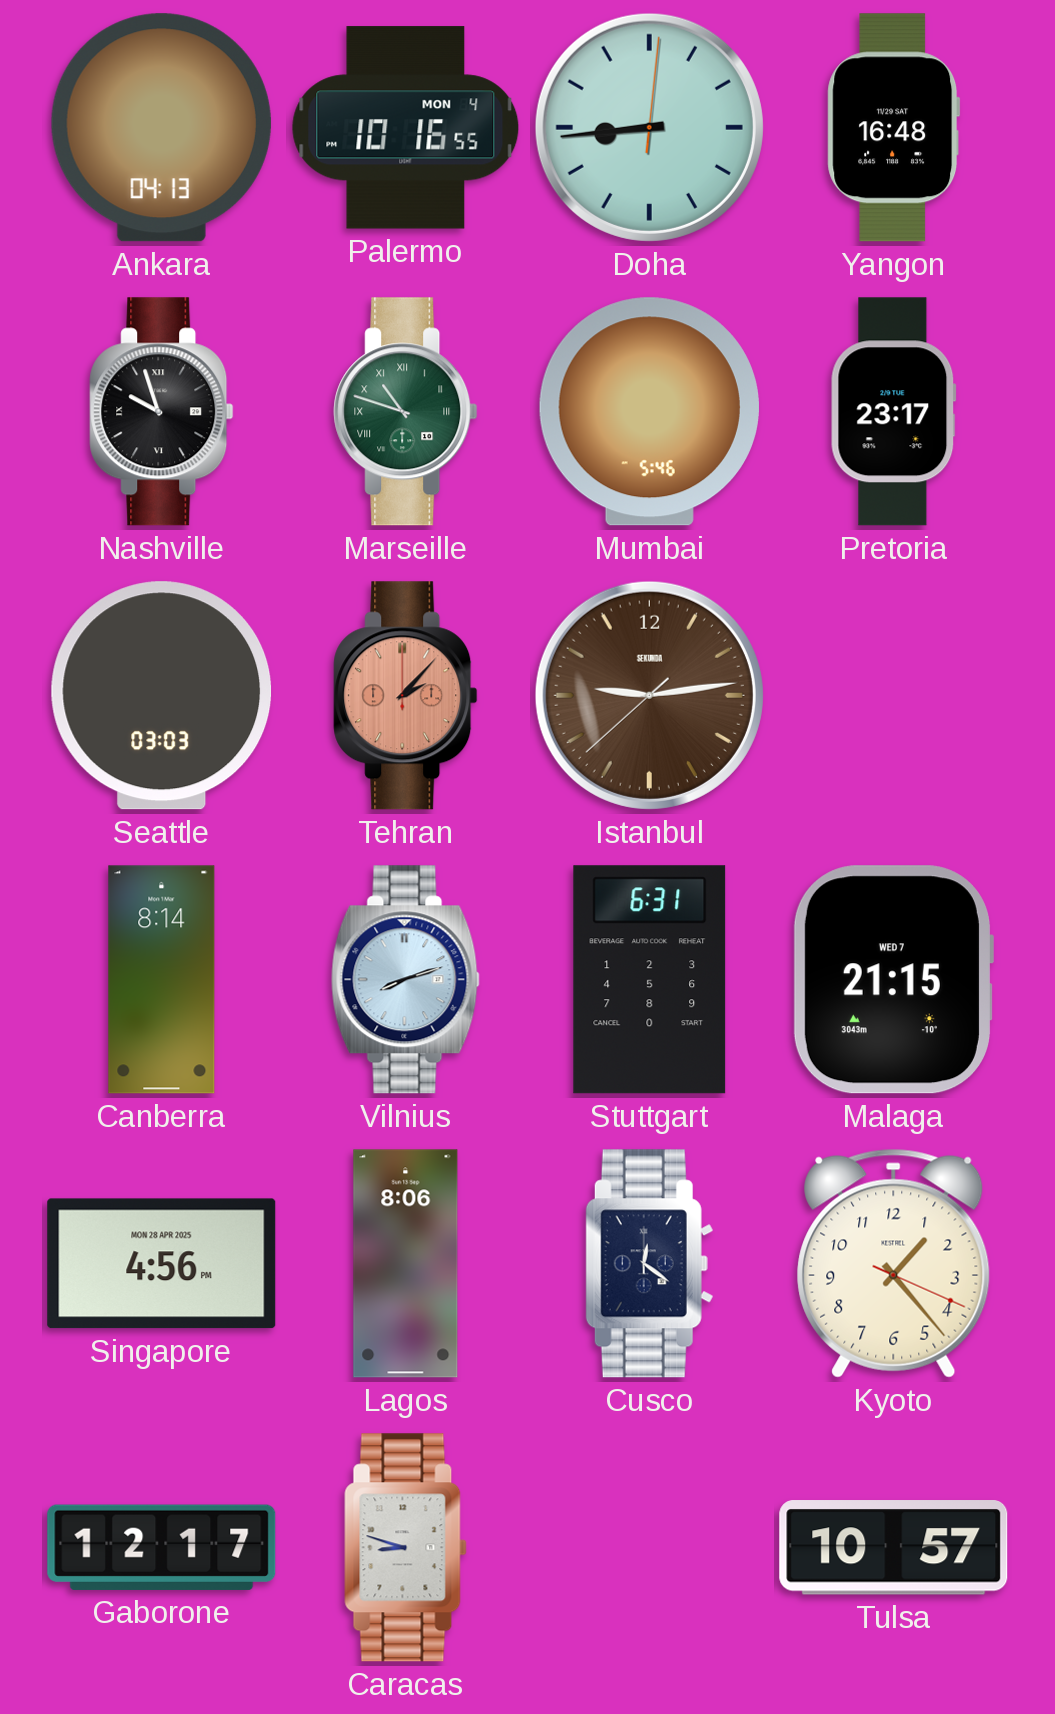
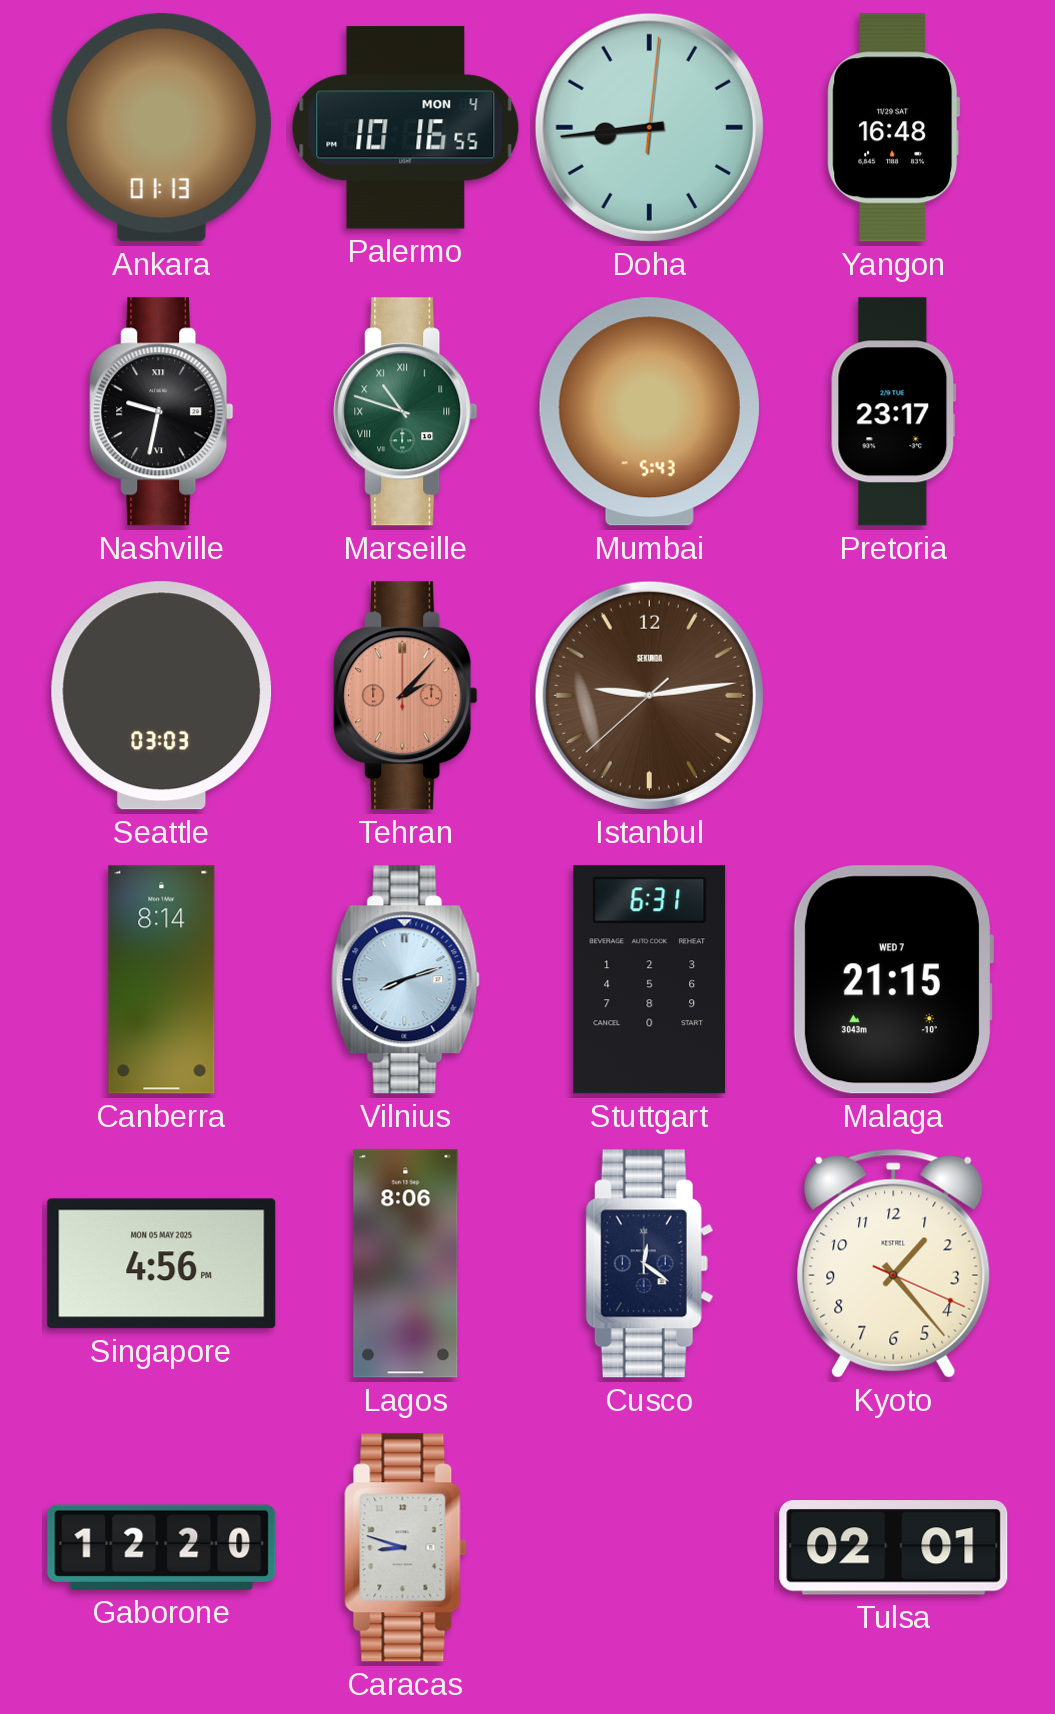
Ankara: 04:13 -> 01:13
Nashville: 9:57 -> 9:32
Mumbai: 5:46 -> 5:43
Singapore date: MON 28 APR 2025 -> MON 05 MAY 2025
Gaborone: 12:17 -> 12:20
Tulsa: 10:57 -> 02:01
